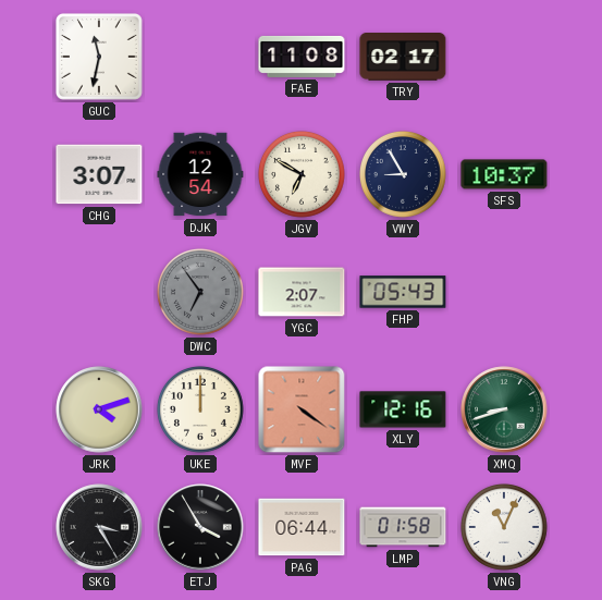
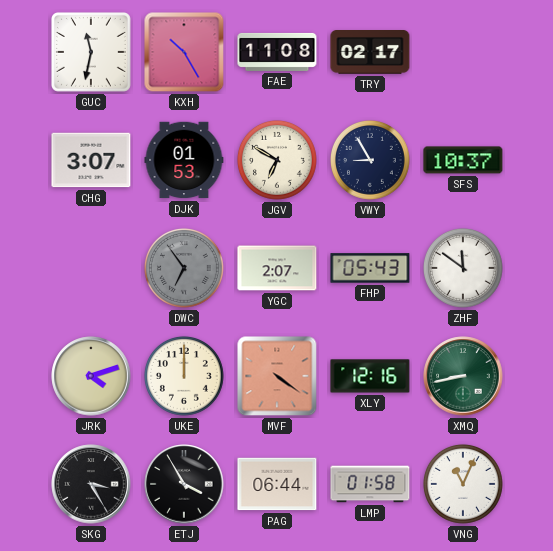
KXH: none -> 10:25
DJK: 12:54 -> 01:53
ZHF: none -> 11:51
XMQ: 8:42 -> 8:43
